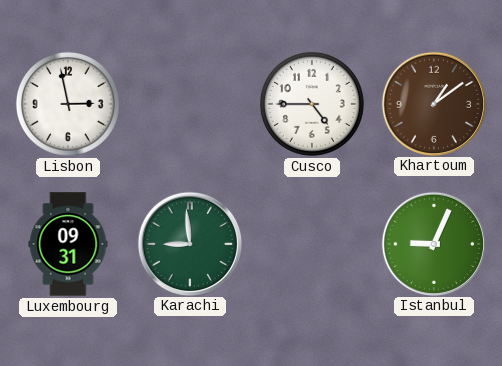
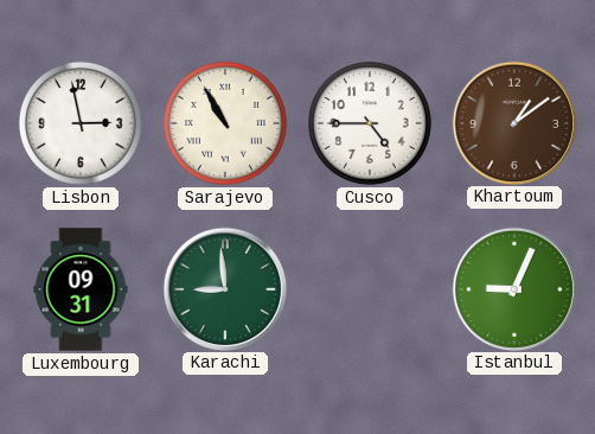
Sarajevo: none -> 10:55
